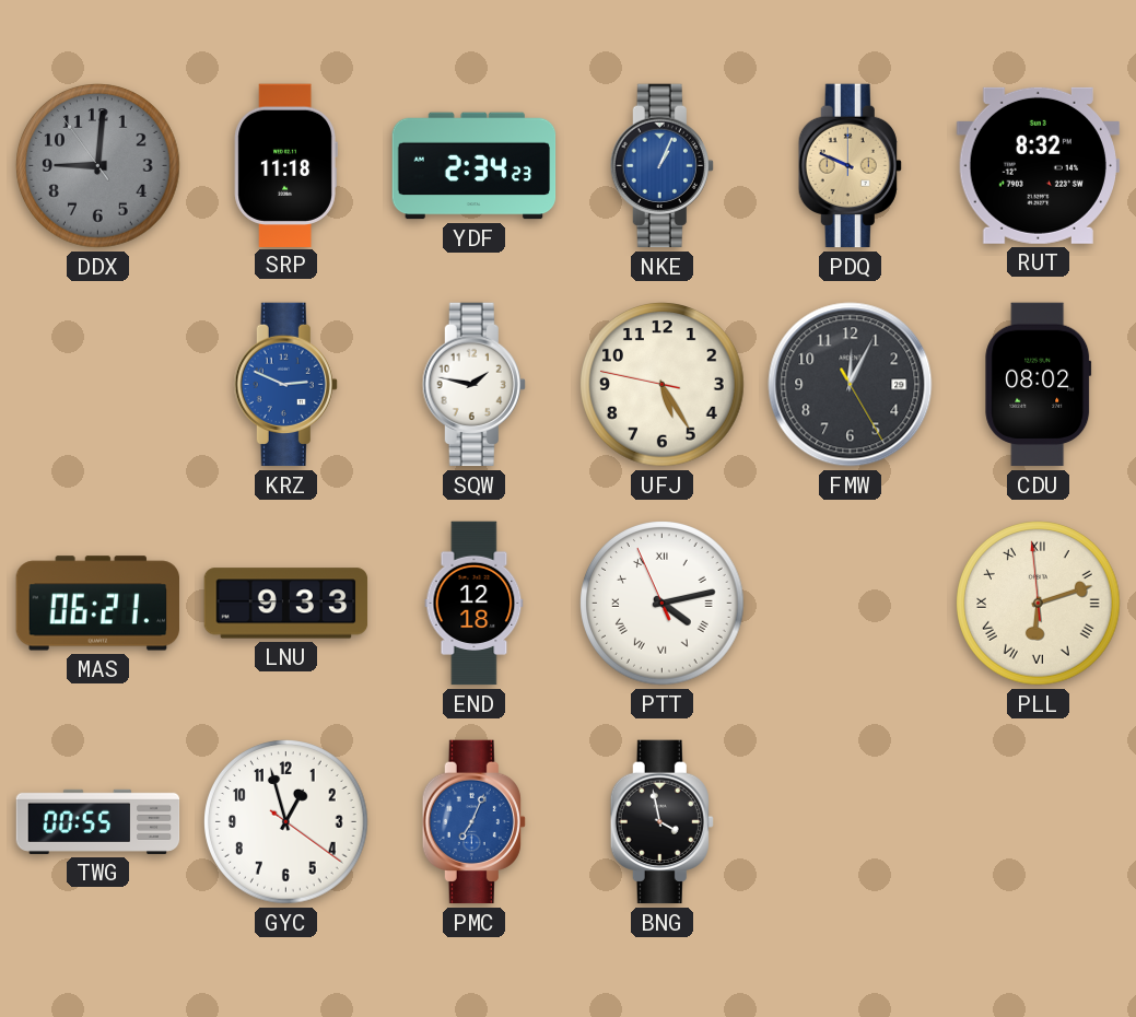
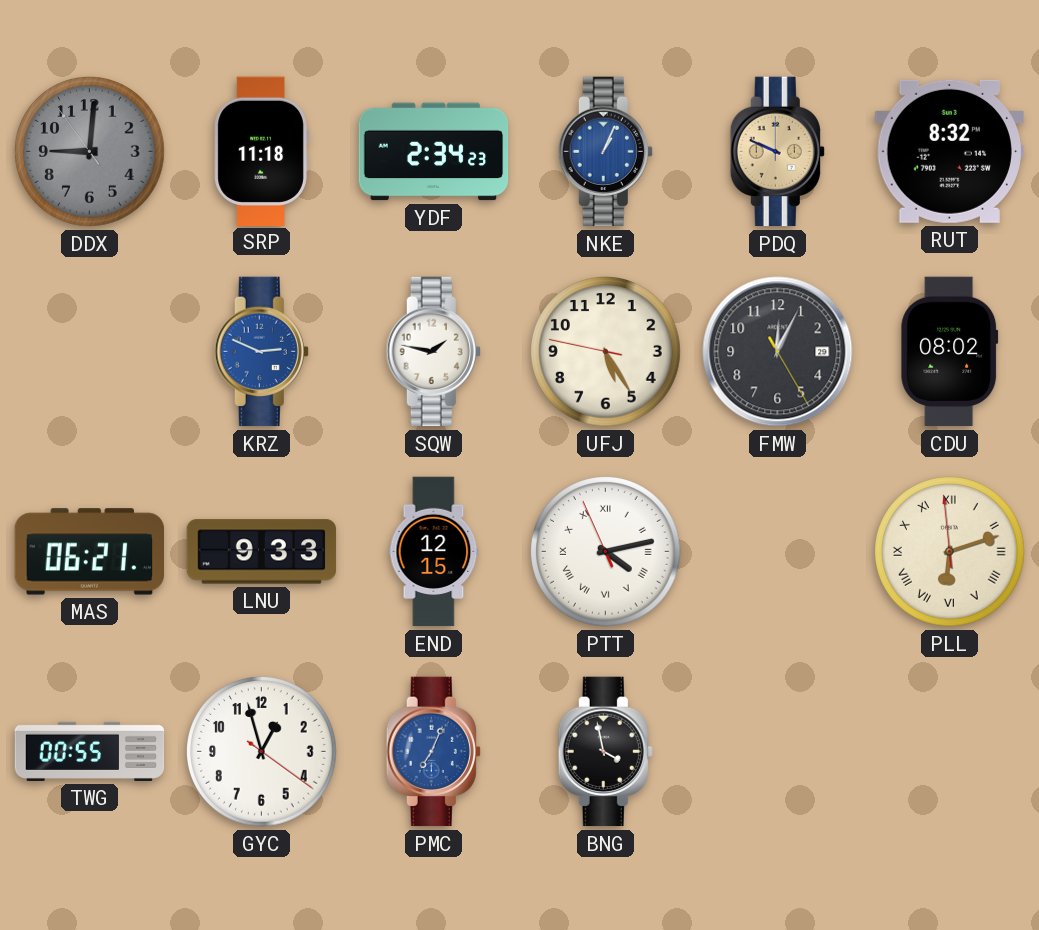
END: 12:18 -> 12:15
